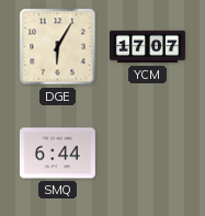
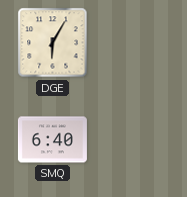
YCM: 17:07 -> none
SMQ: 6:44 -> 6:40
